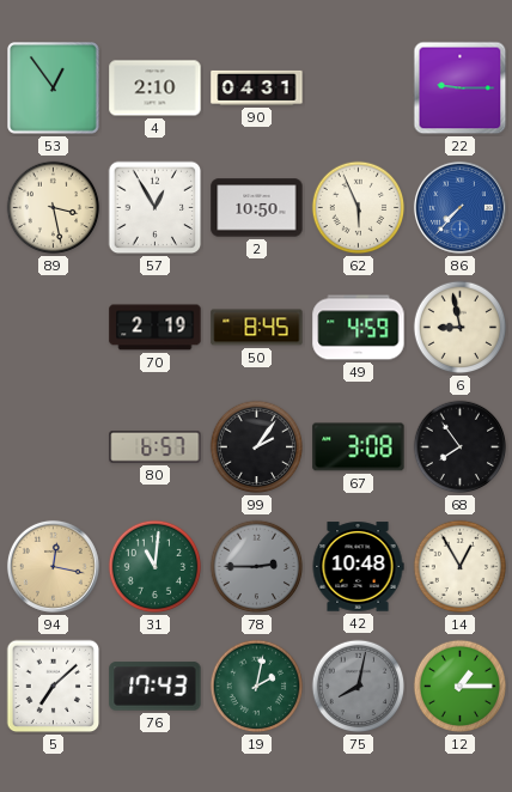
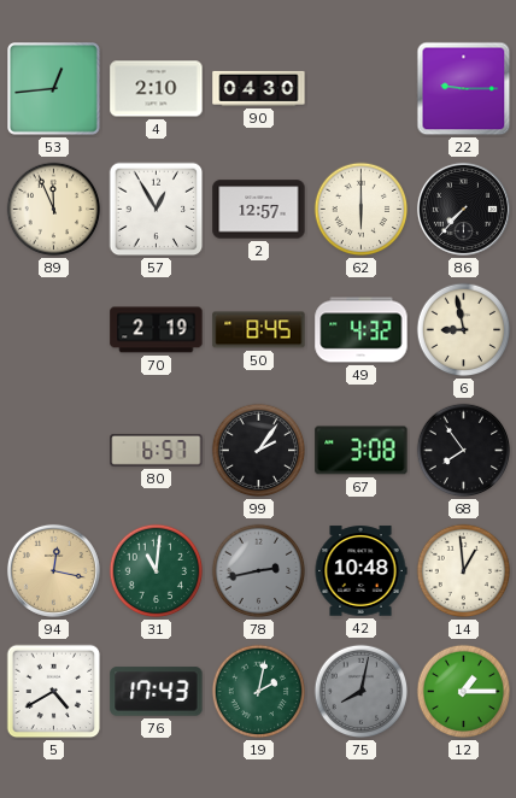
53: 12:54 -> 12:44
90: 04:31 -> 04:30
89: 3:28 -> 11:56
2: 10:50 -> 12:57
62: 5:56 -> 6:00
86 dial: blue -> black
49: 4:59 -> 4:32
78: 2:45 -> 2:43
14: 12:55 -> 12:59
5: 7:08 -> 4:40
